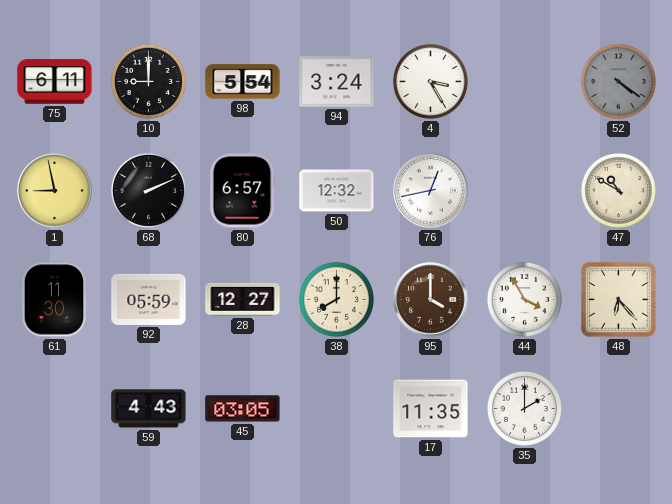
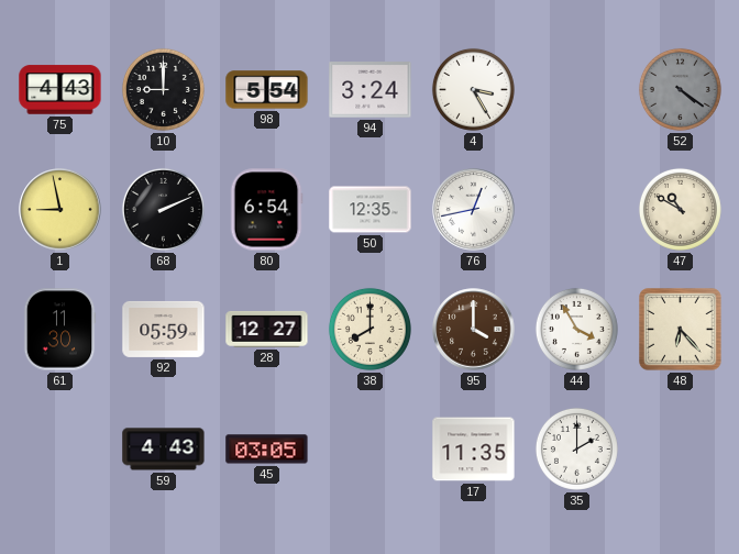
75: 6:11 -> 4:43
80: 6:57 -> 6:54
50: 12:32 -> 12:35
